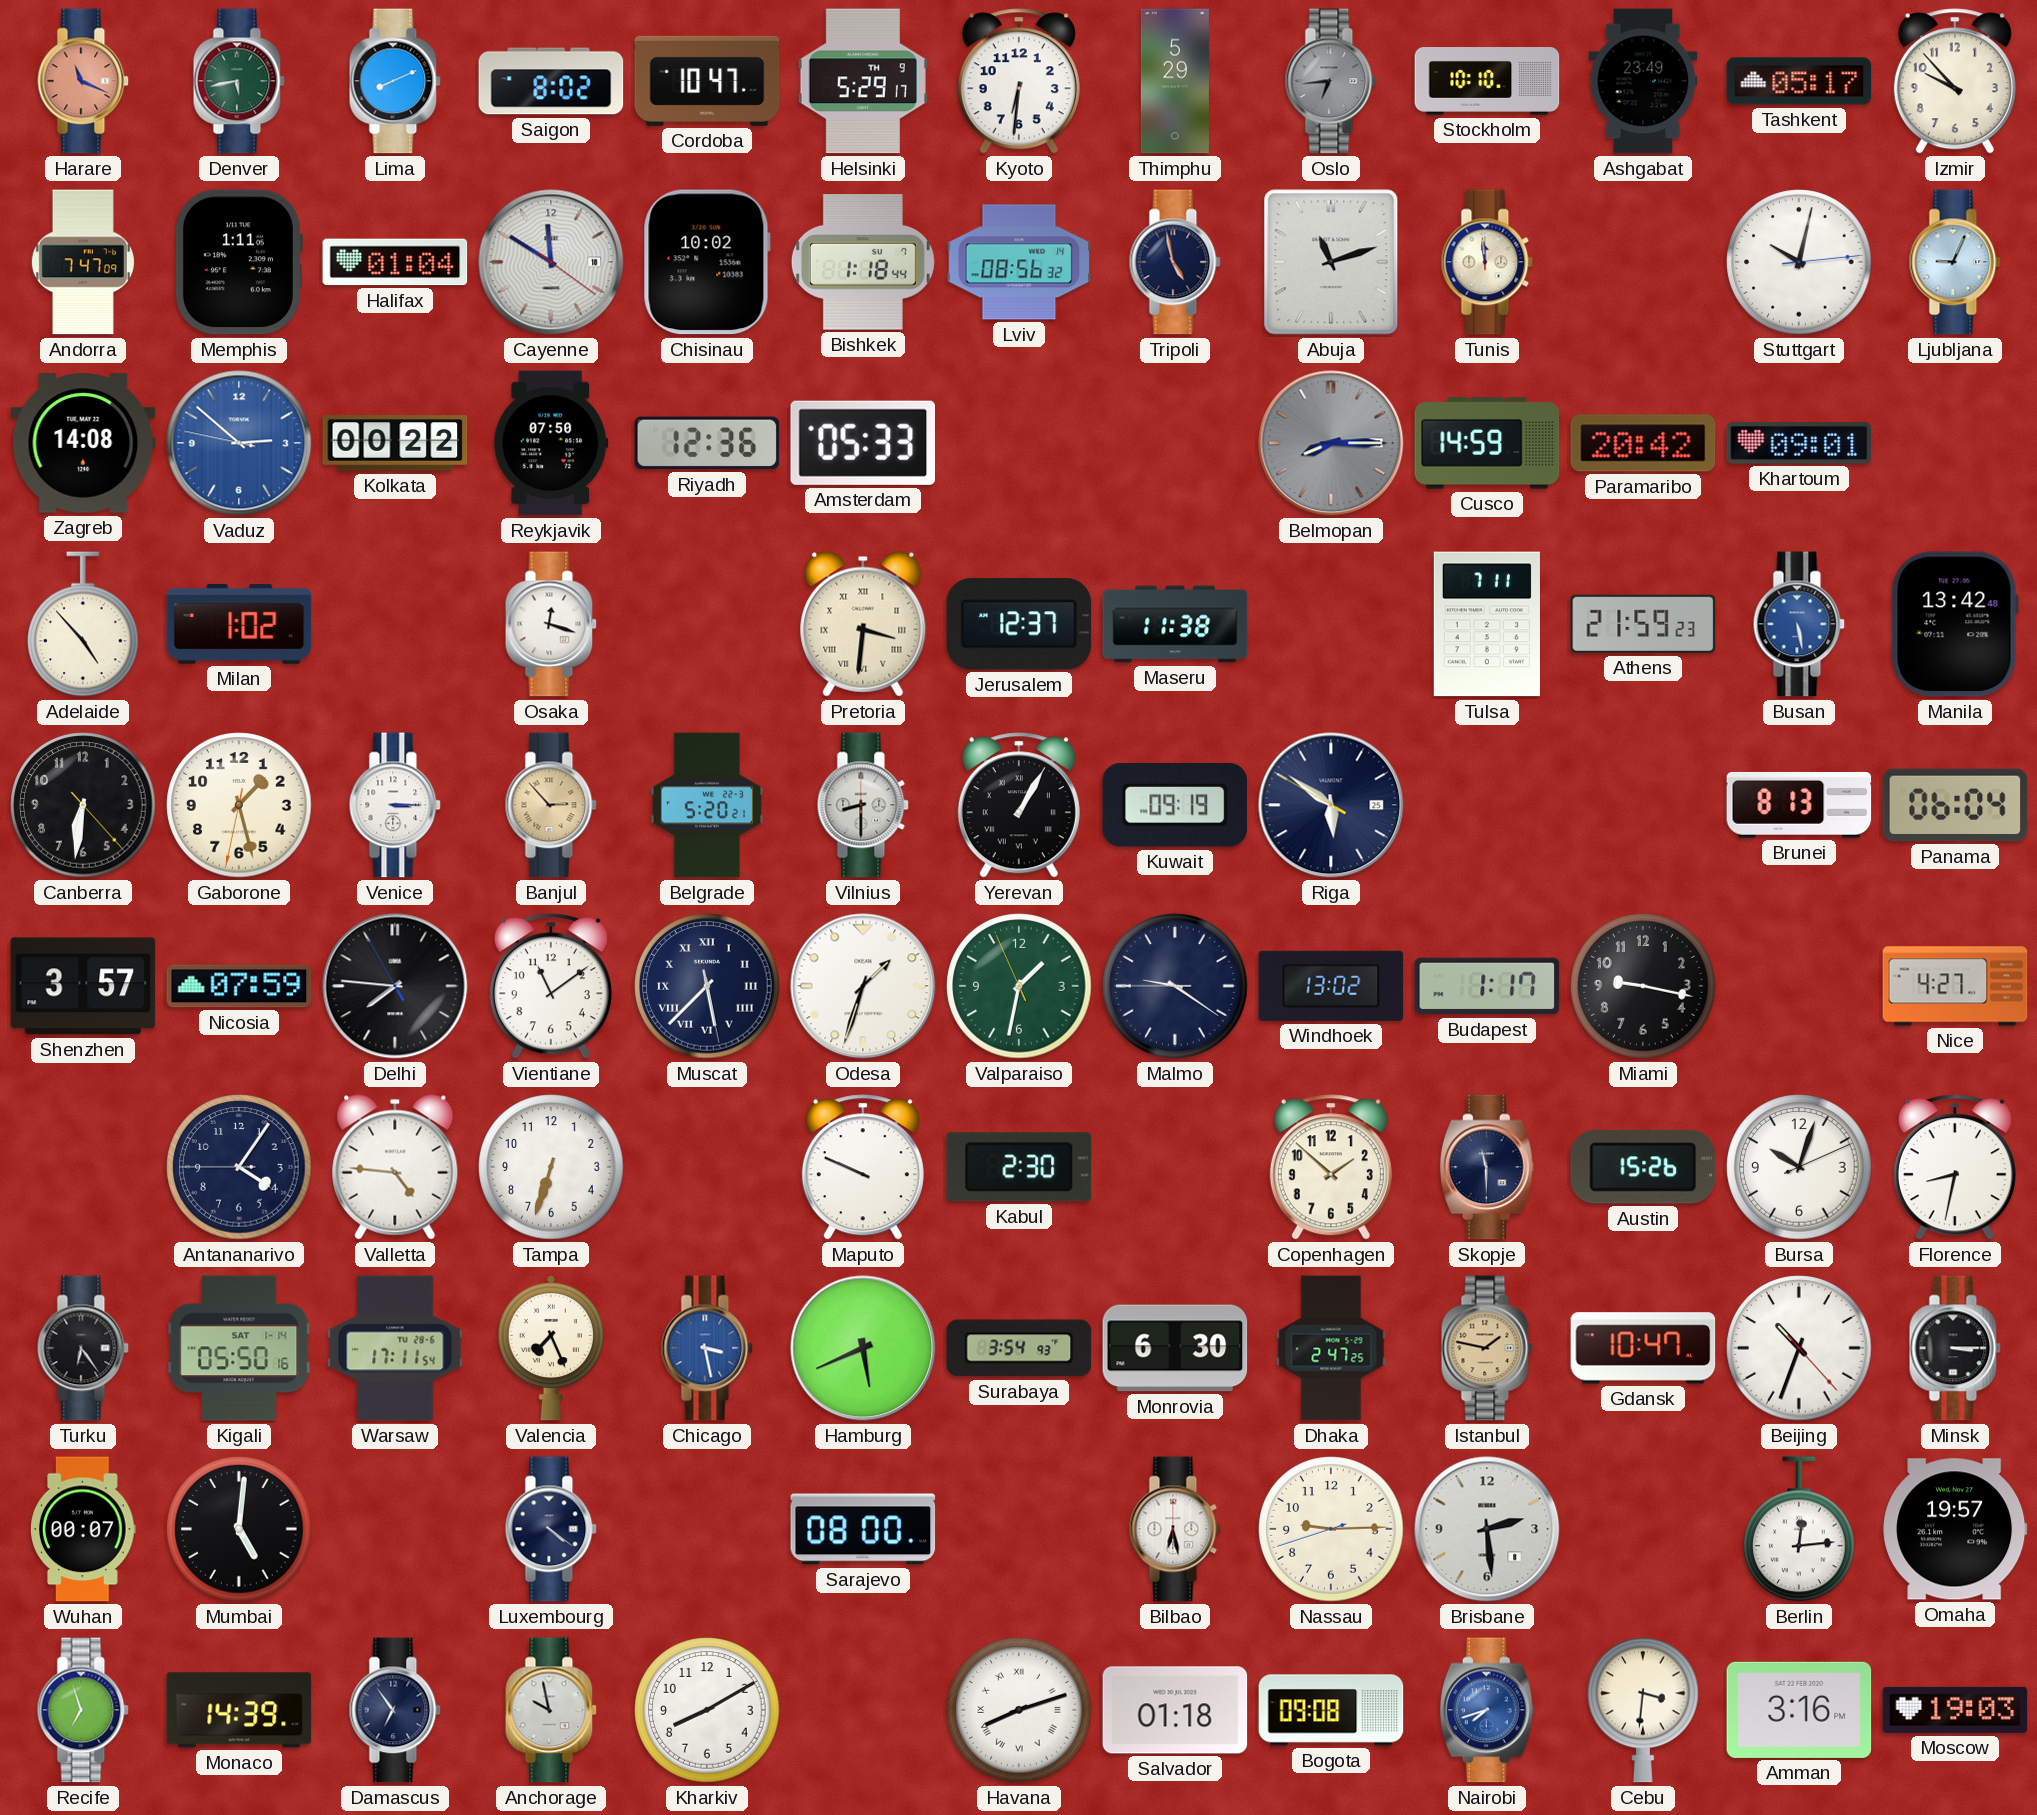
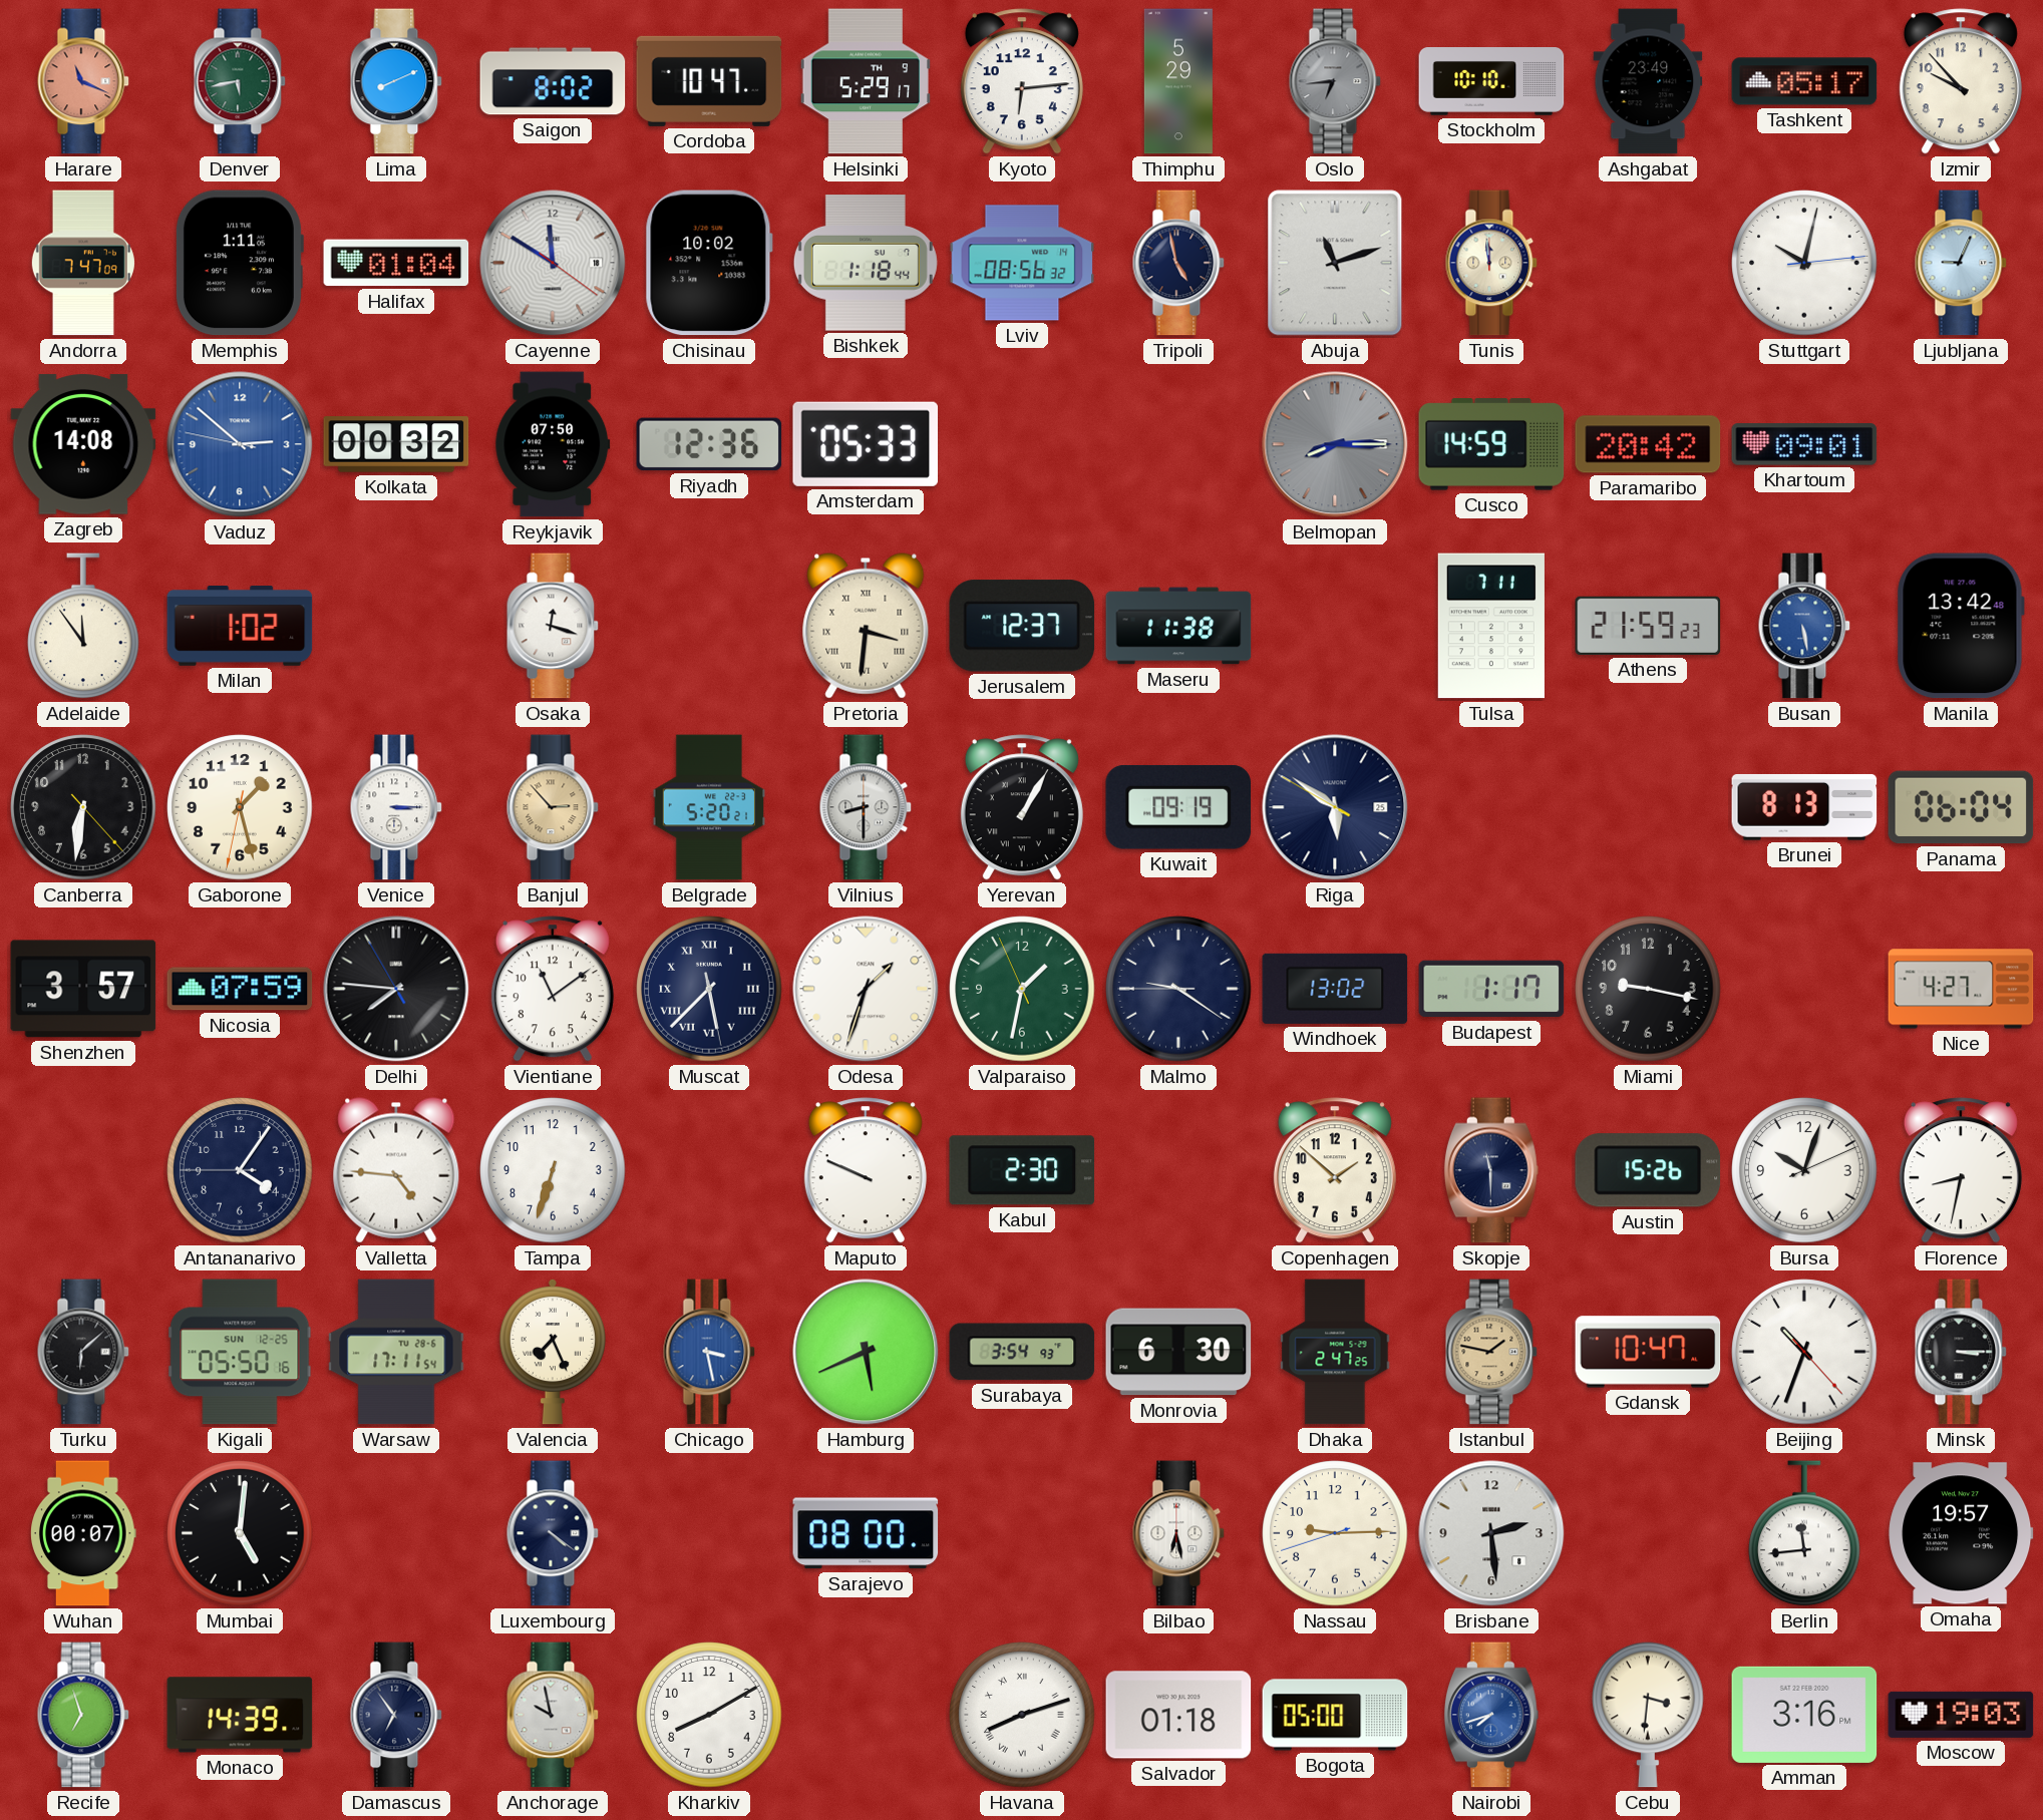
Kyoto: 6:31 -> 6:14
Kolkata: 00:22 -> 00:32
Adelaide: 4:53 -> 11:54
Turku: 6:24 -> 6:08
Kigali date: SAT 1-14 -> SUN 12-25
Berlin: 12:14 -> 11:44
Bogota: 09:08 -> 05:00
